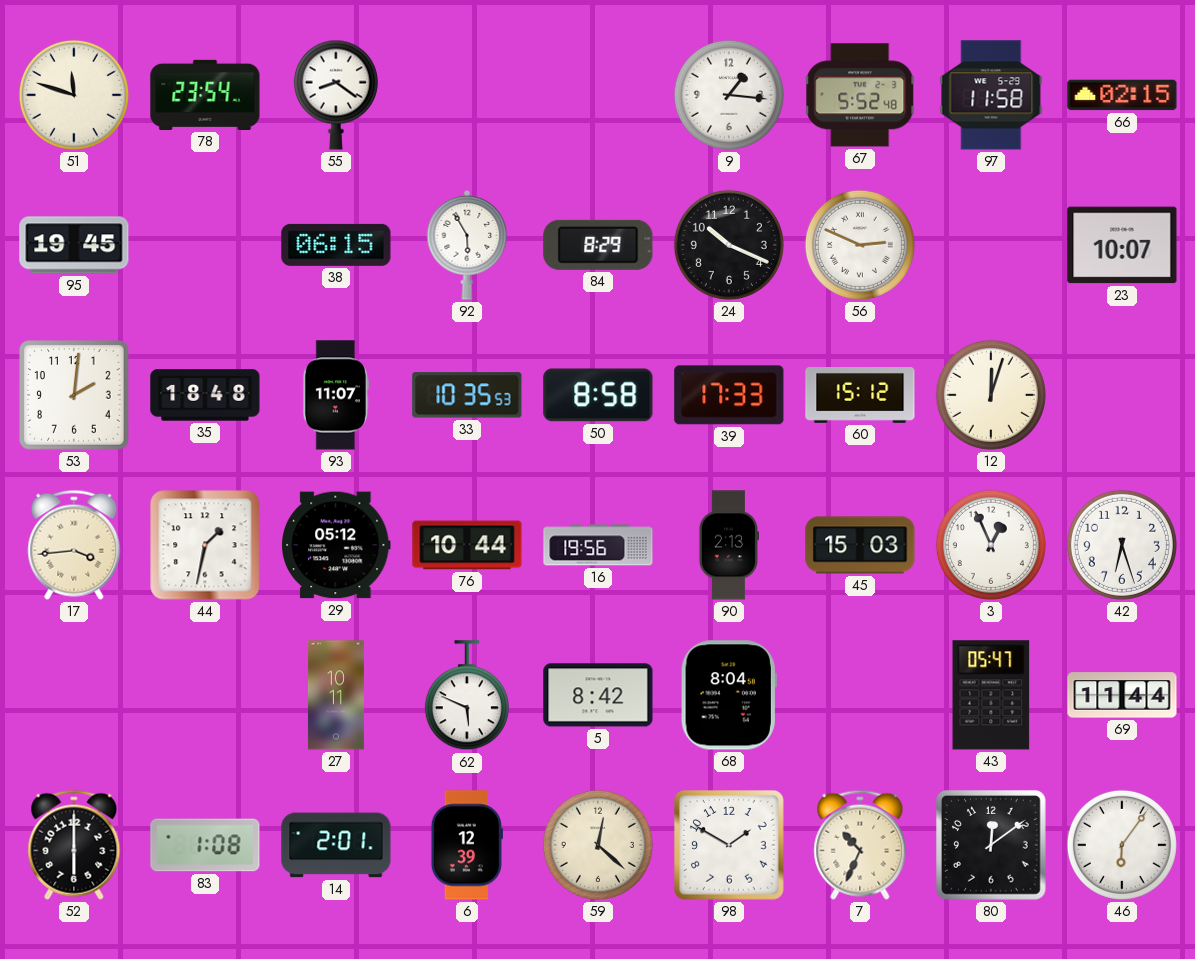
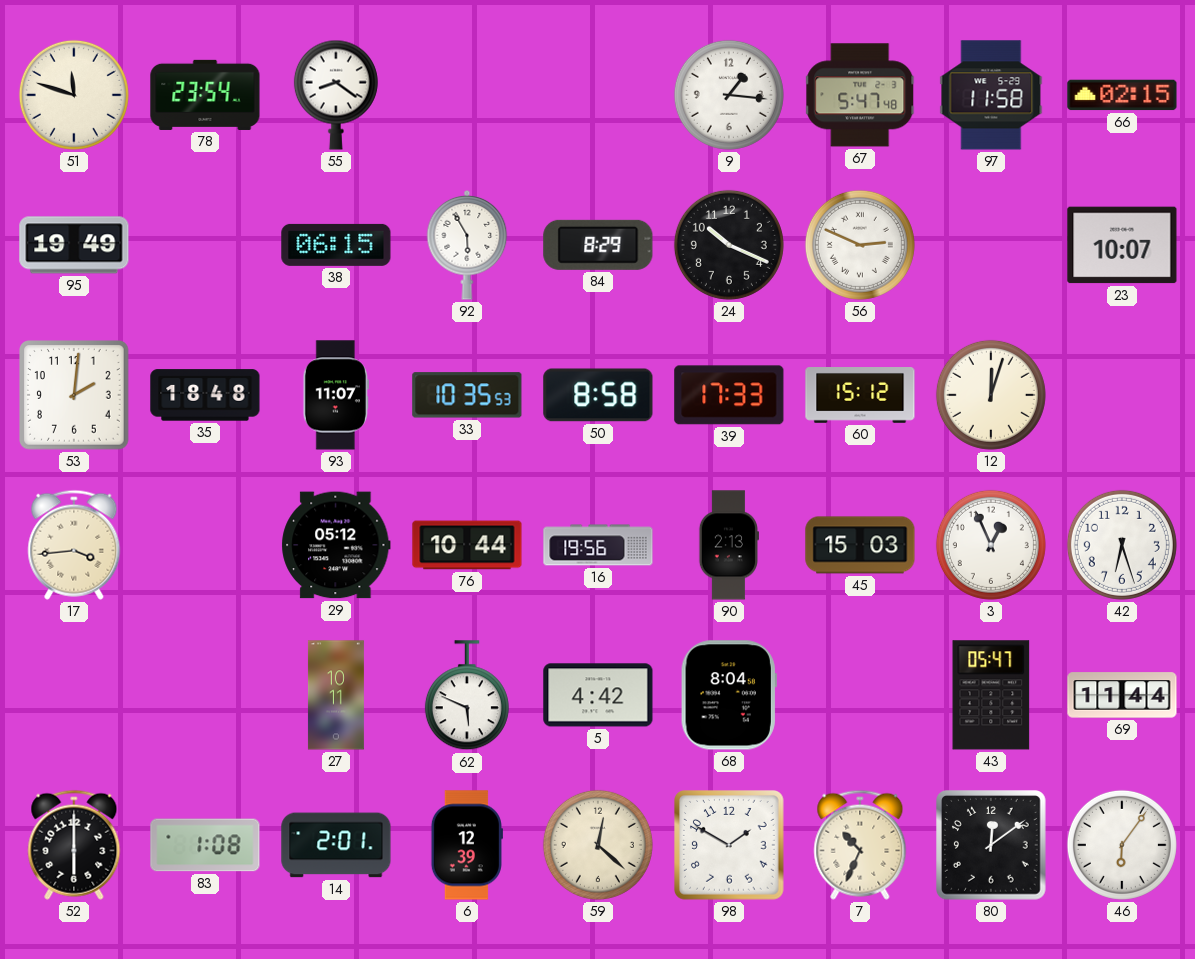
67: 5:52 -> 5:47
95: 19:45 -> 19:49
44: 1:32 -> none
5: 8:42 -> 4:42
